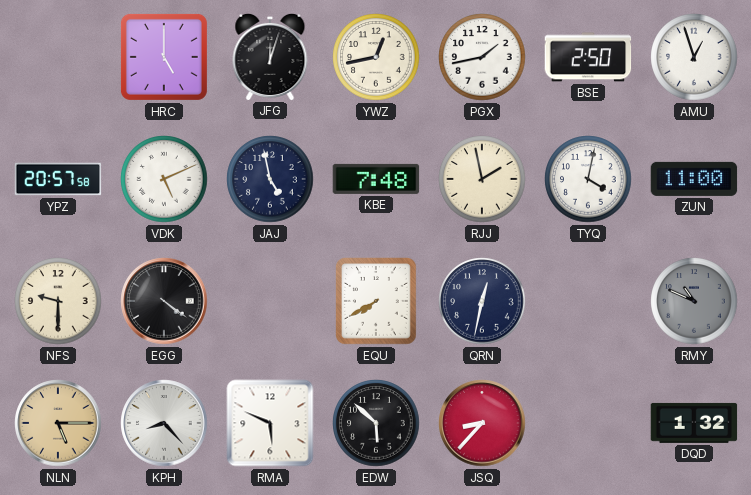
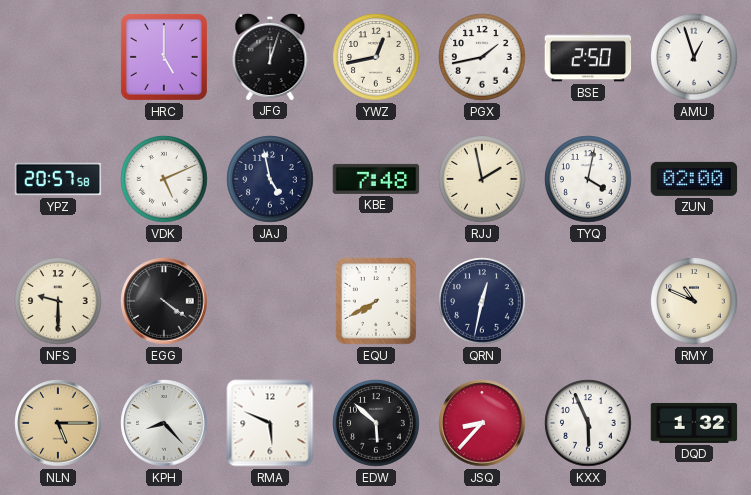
ZUN: 11:00 -> 02:00
RMY dial: grey -> cream
KXX: none -> 5:56
